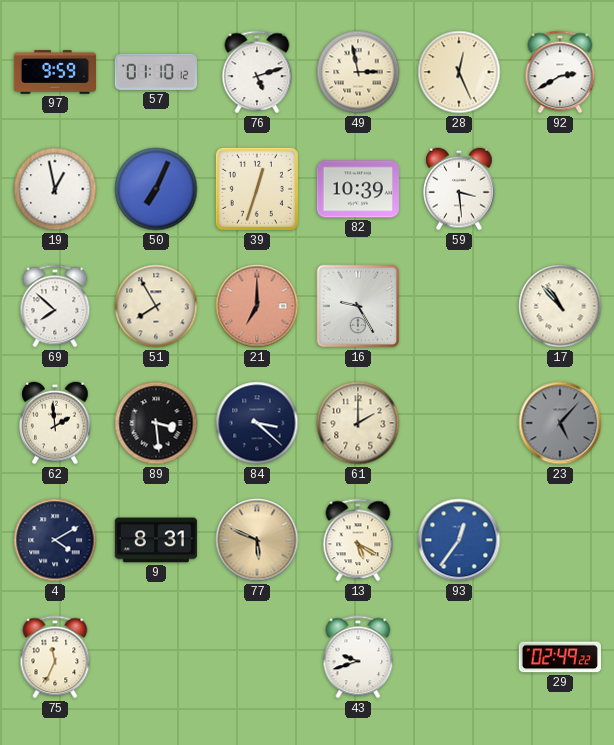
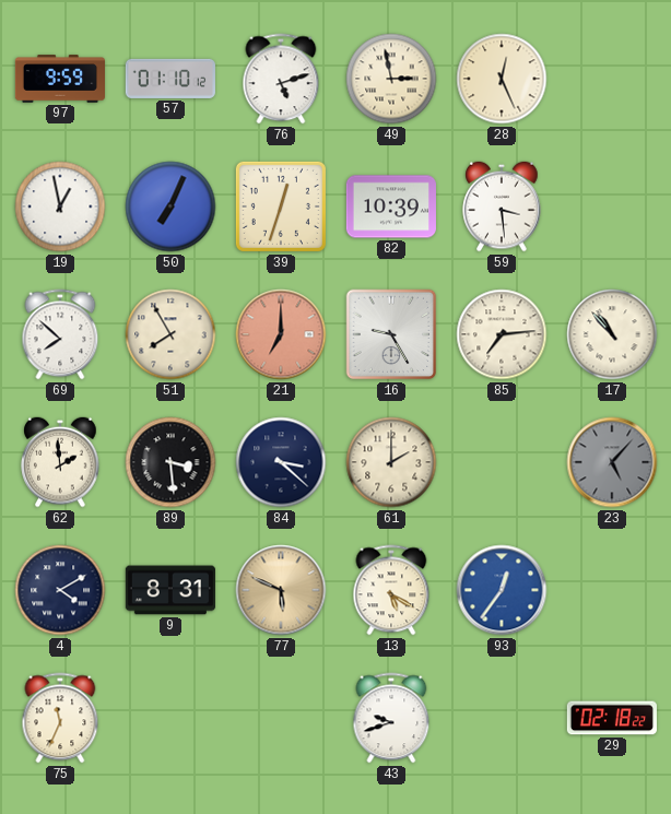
92: 2:40 -> none
85: none -> 7:14
29: 02:49 -> 02:18
